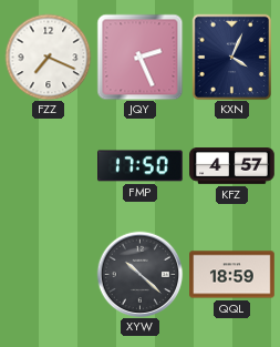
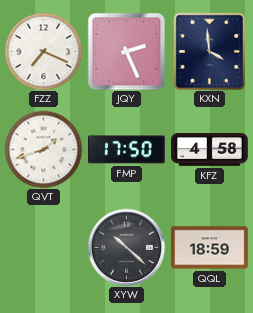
KXN: 4:04 -> 3:59
QVT: none -> 1:42
KFZ: 4:57 -> 4:58
